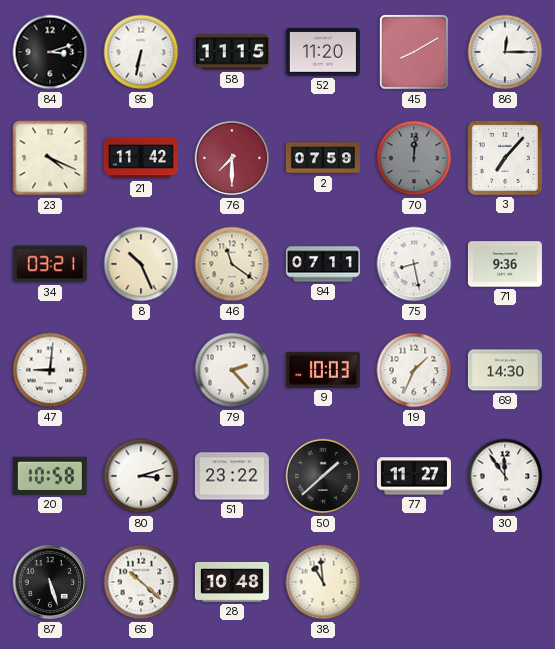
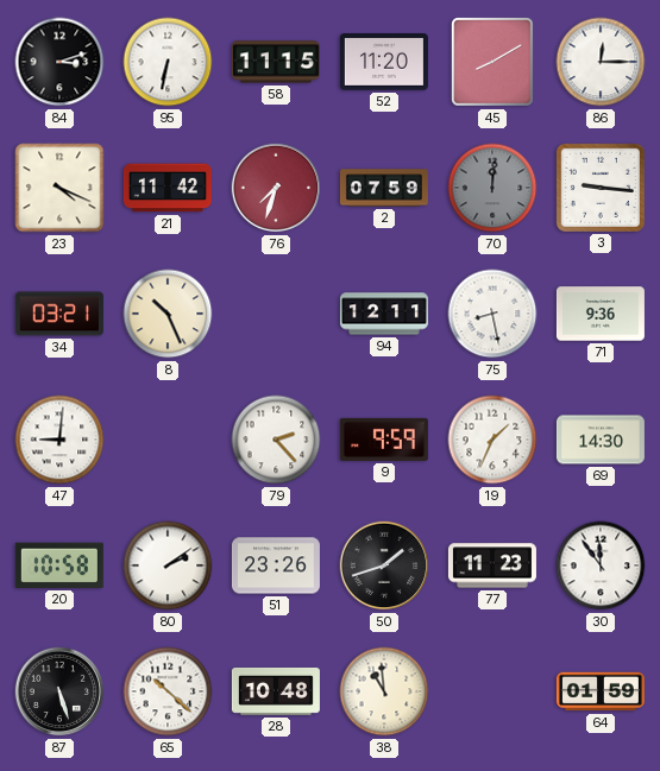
76: 7:30 -> 7:33
3: 7:07 -> 9:16
46: 11:21 -> none
94: 07:11 -> 12:11
9: 10:03 -> 9:59
80: 3:12 -> 2:09
51: 23:22 -> 23:26
50: 1:38 -> 1:42
77: 11:27 -> 11:23
64: none -> 01:59
